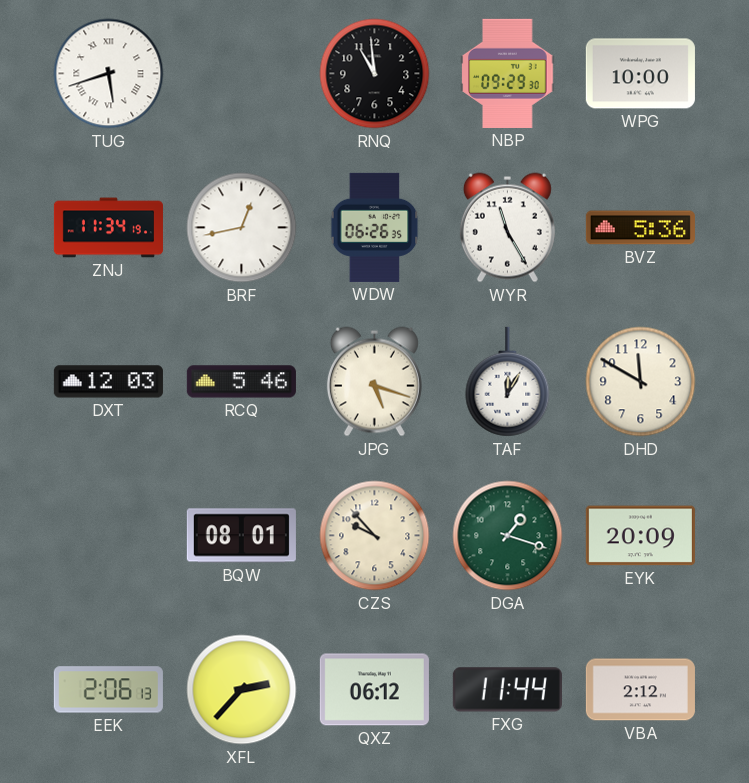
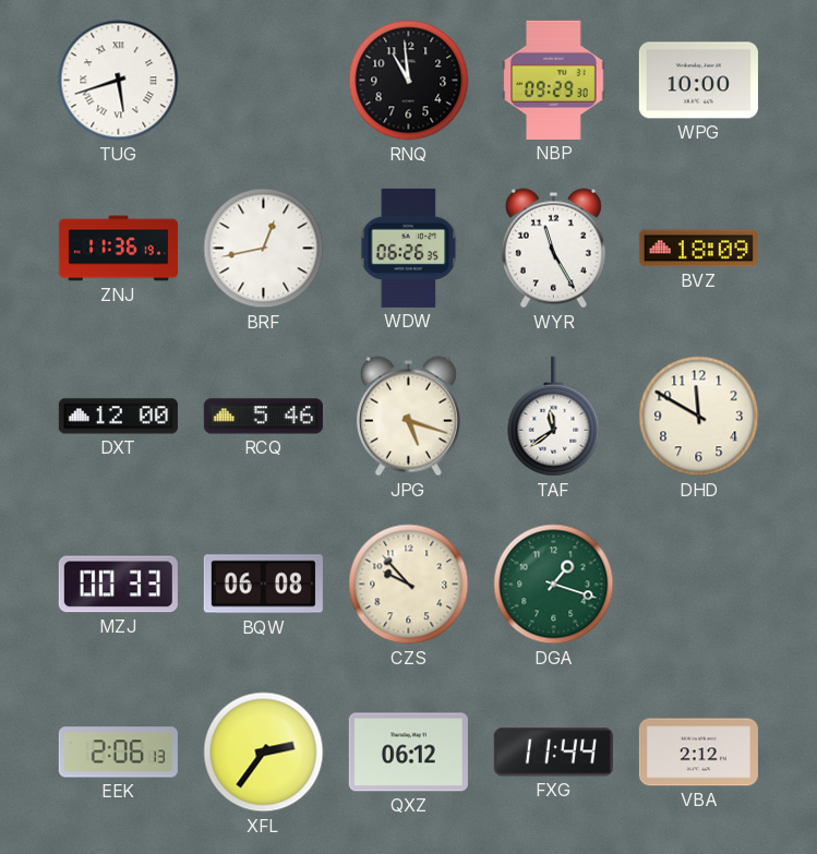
ZNJ: 11:34 -> 11:36
BVZ: 5:36 -> 18:09
DXT: 12:03 -> 12:00
TAF: 12:05 -> 11:39
MZJ: none -> 00:33
BQW: 08:01 -> 06:08
EYK: 20:09 -> none
XFL: 2:37 -> 2:36
